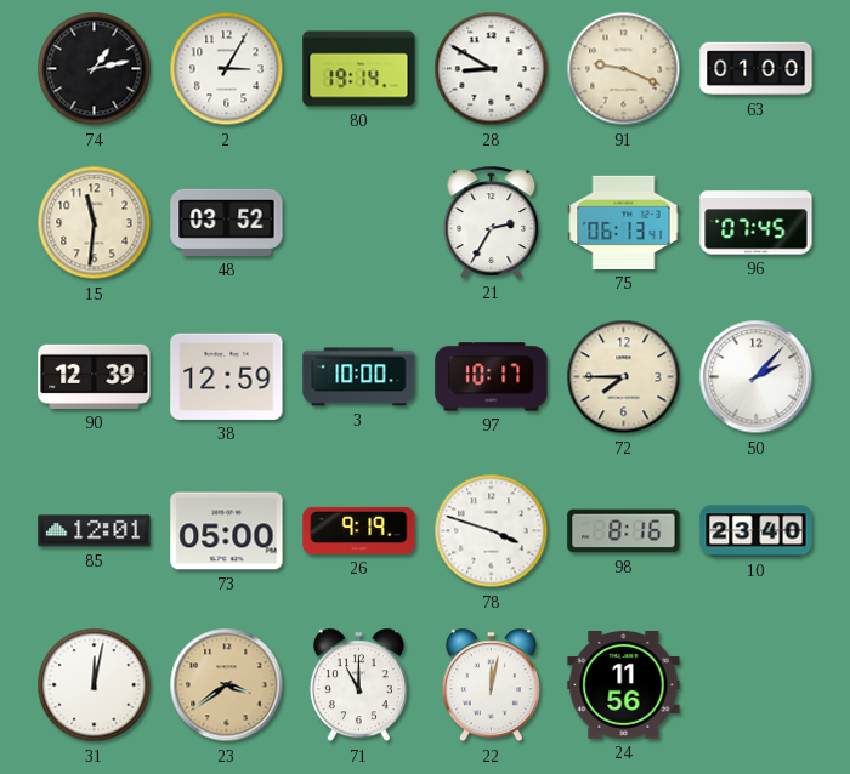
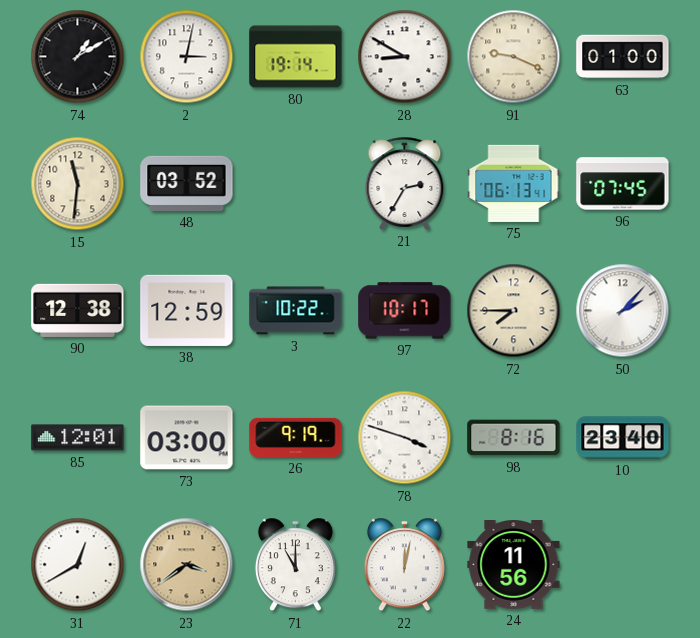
74: 1:13 -> 1:10
2: 3:05 -> 3:02
90: 12:39 -> 12:38
3: 10:00 -> 10:22
73: 05:00 -> 03:00
31: 12:02 -> 12:40
